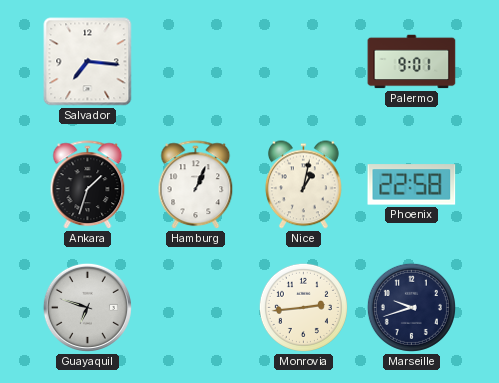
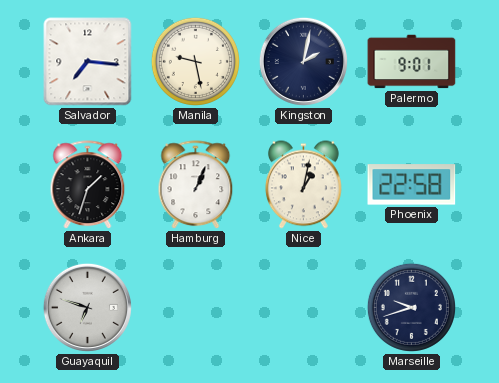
Manila: none -> 9:28
Kingston: none -> 2:02
Monrovia: 2:44 -> none
